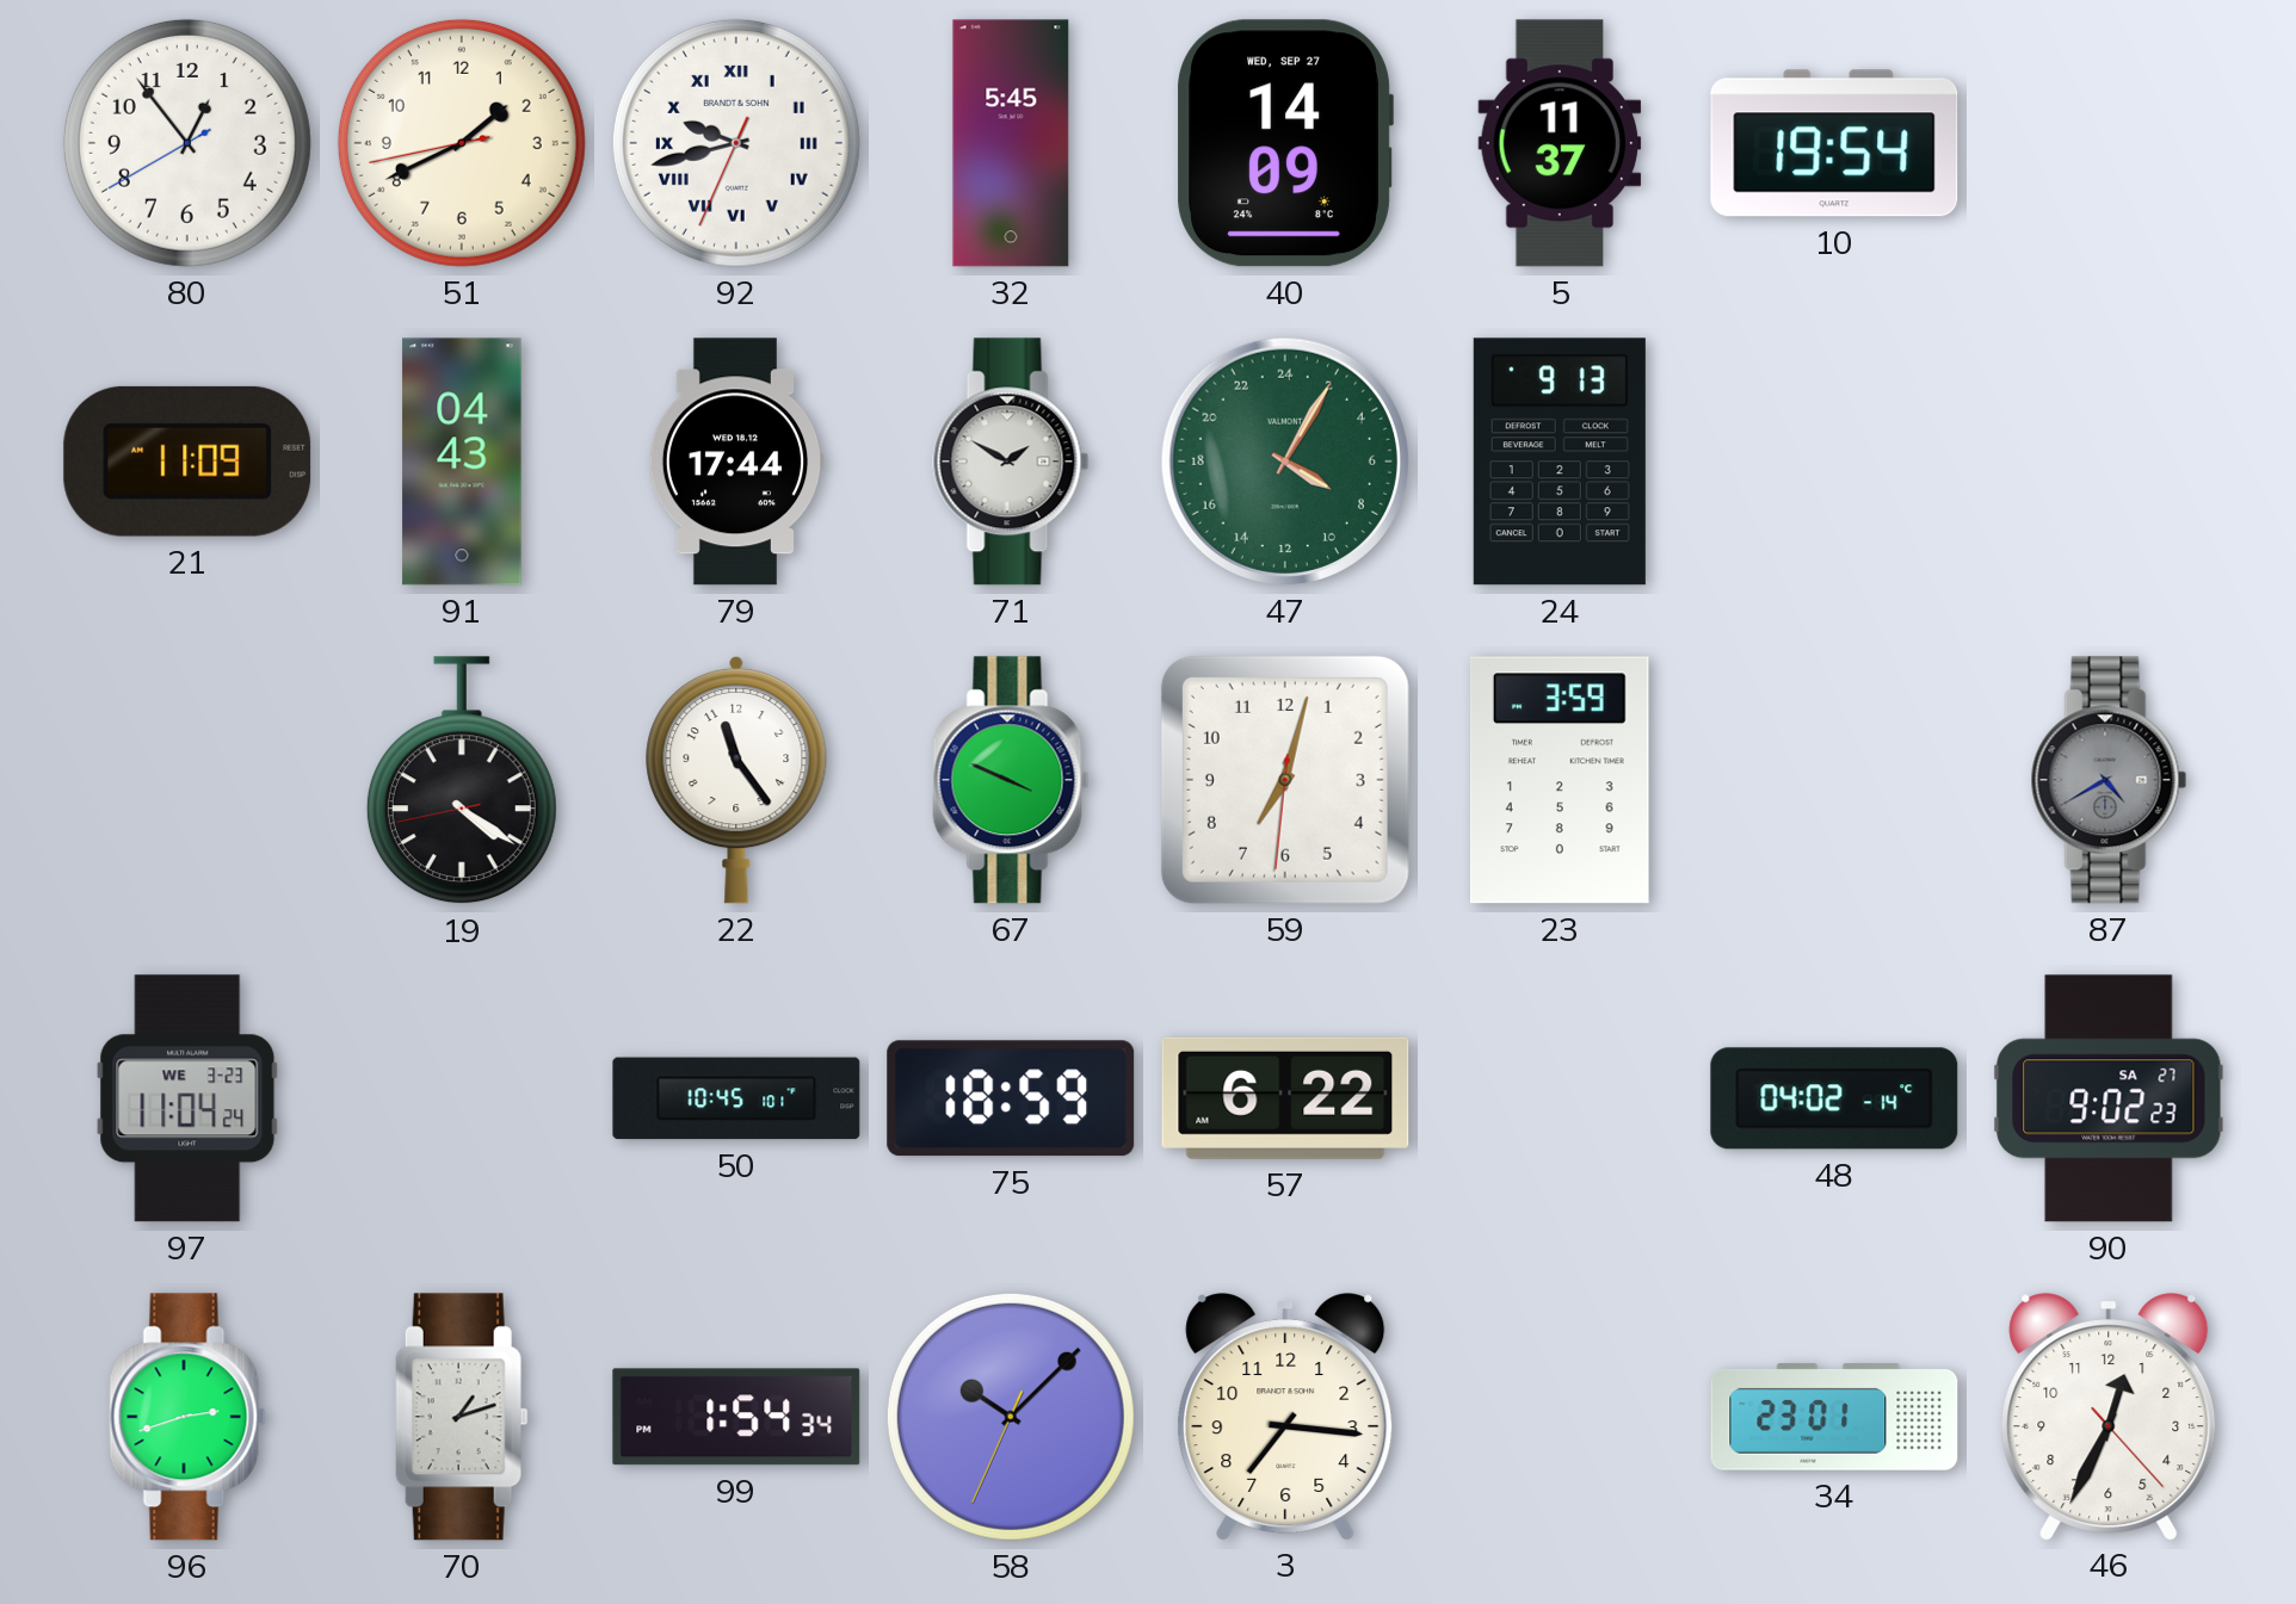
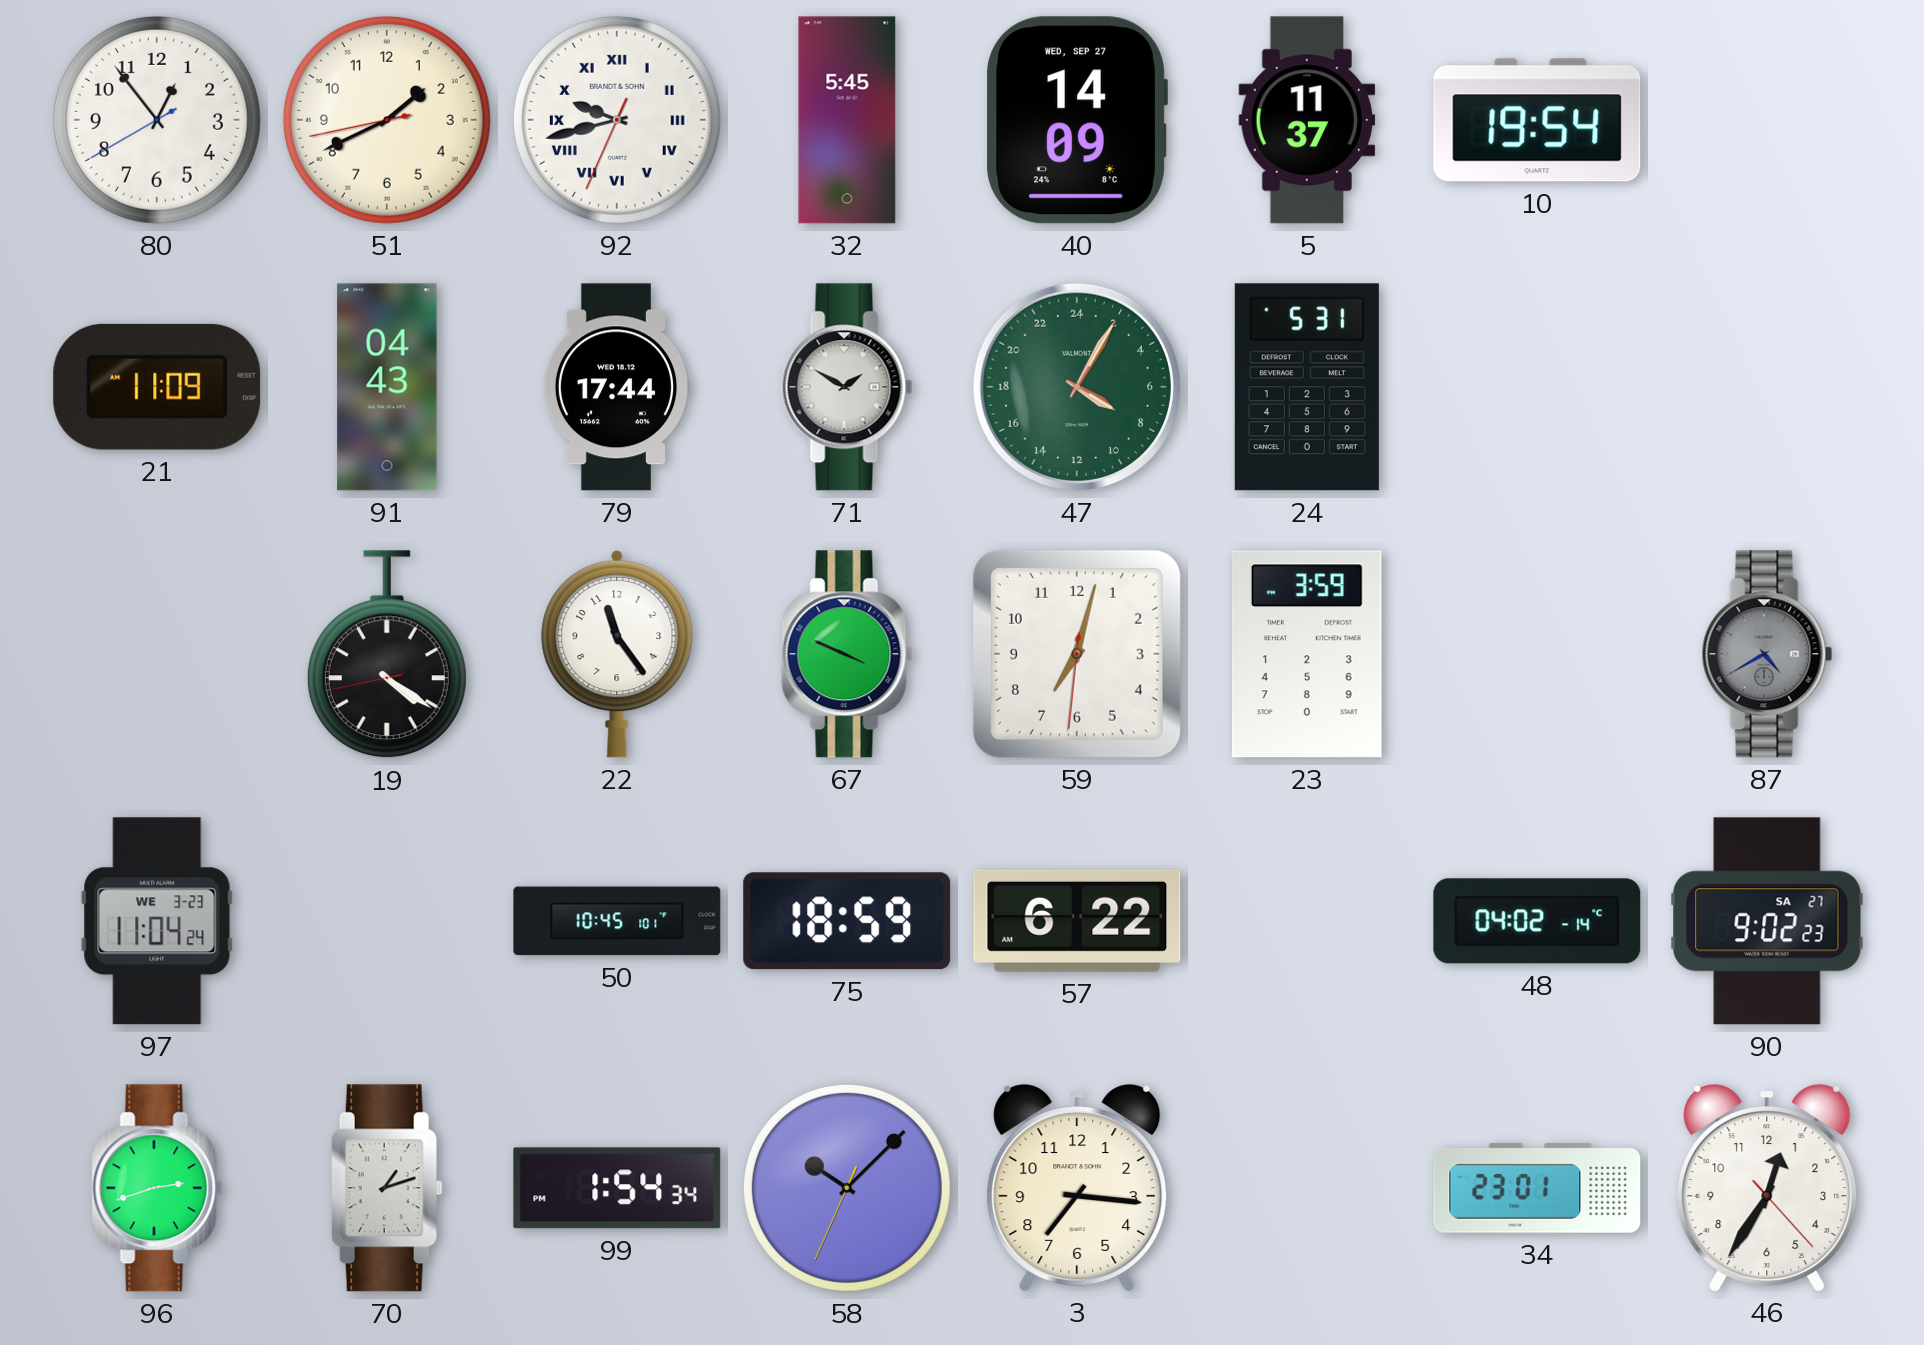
24: 9:13 -> 5:31
46: 12:34 -> 12:35
